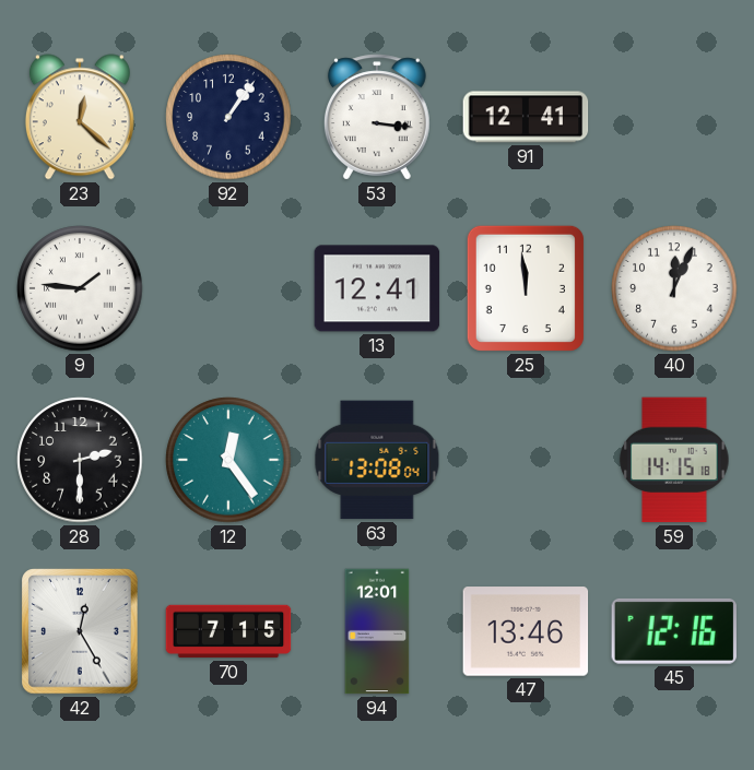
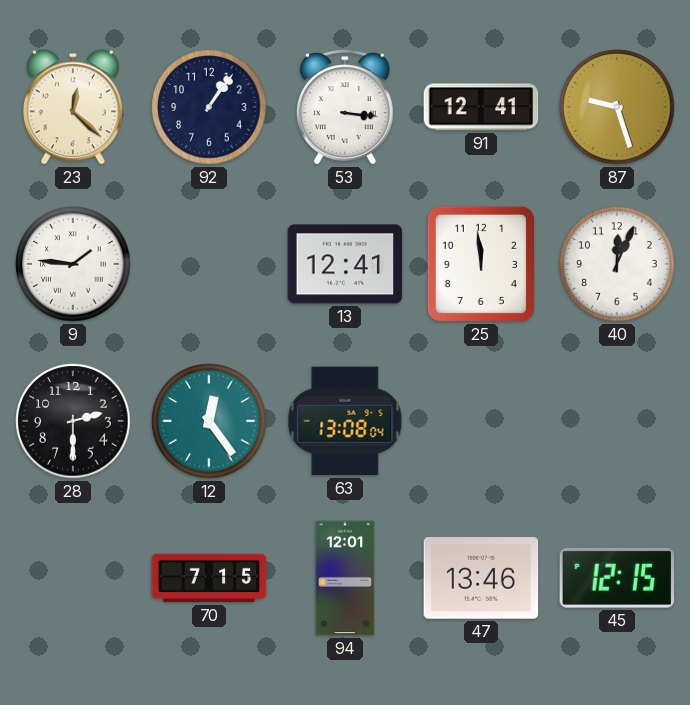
87: none -> 9:27
59: 14:15 -> none
42: 12:25 -> none
45: 12:16 -> 12:15
